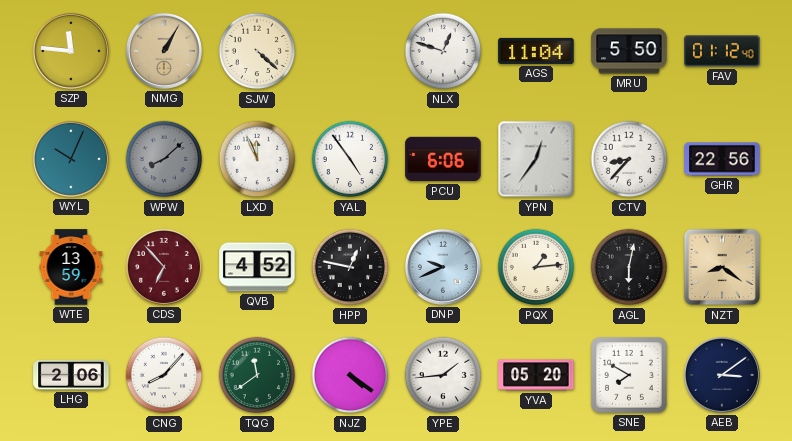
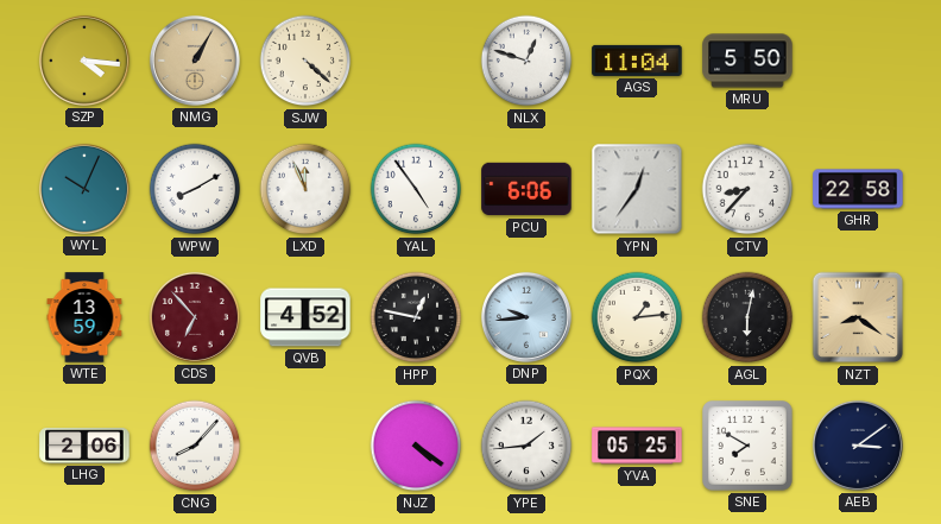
SZP: 11:46 -> 4:16
FAV: 01:12 -> none
WPW: 8:08 -> 8:10
WPW dial: grey -> white
GHR: 22:56 -> 22:58
DNP: 9:41 -> 9:44
TQG: 11:39 -> none
YVA: 05:20 -> 05:25
